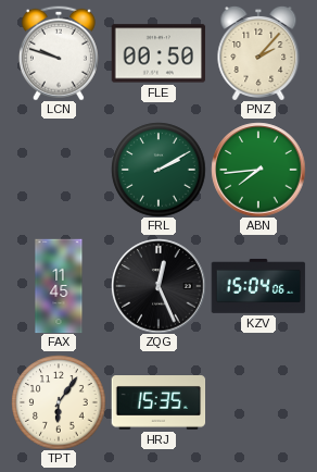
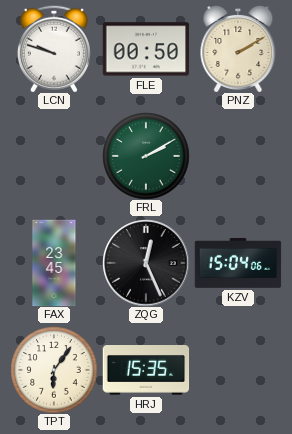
PNZ: 2:07 -> 2:10
ABN: 7:44 -> none
FAX: 11:45 -> 23:45
